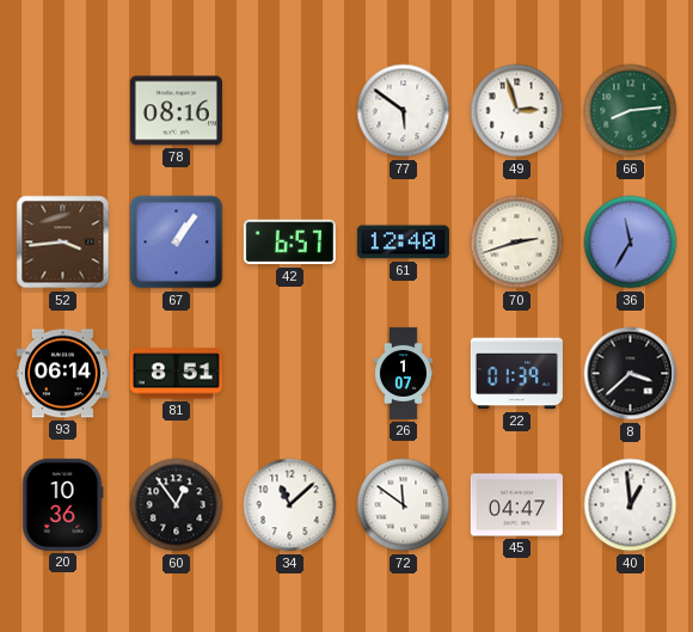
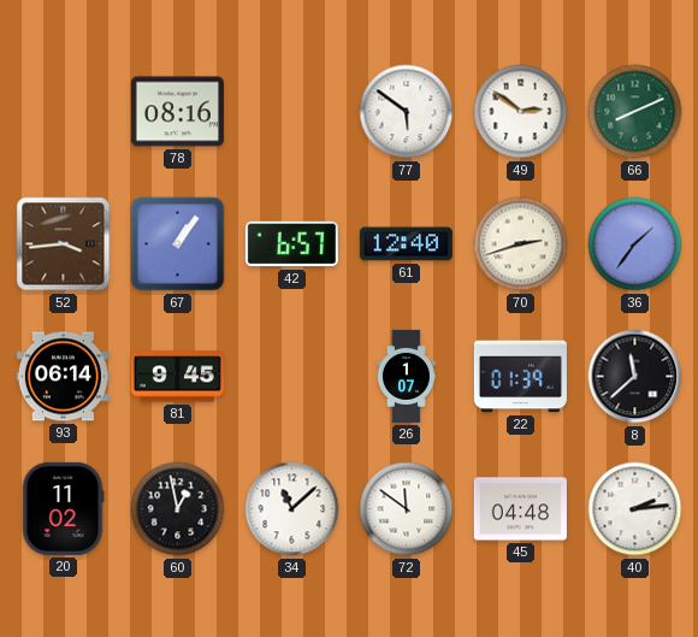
49: 2:57 -> 2:51
66: 8:14 -> 8:11
36: 11:35 -> 1:36
81: 8:51 -> 9:45
8: 3:38 -> 11:38
20: 10:36 -> 11:02
60: 12:54 -> 12:58
45: 04:47 -> 04:48
40: 12:59 -> 2:14
